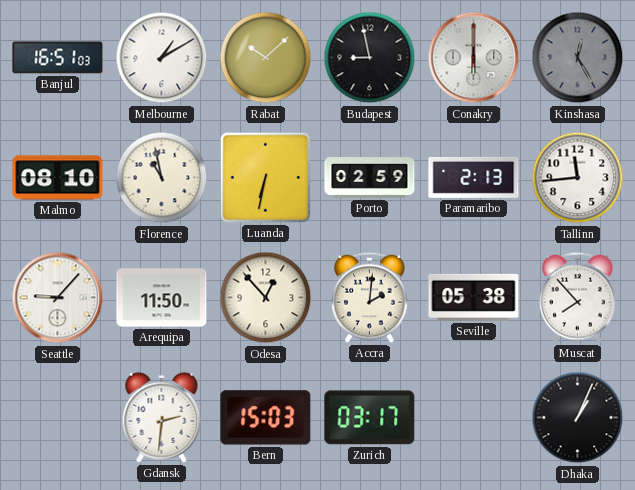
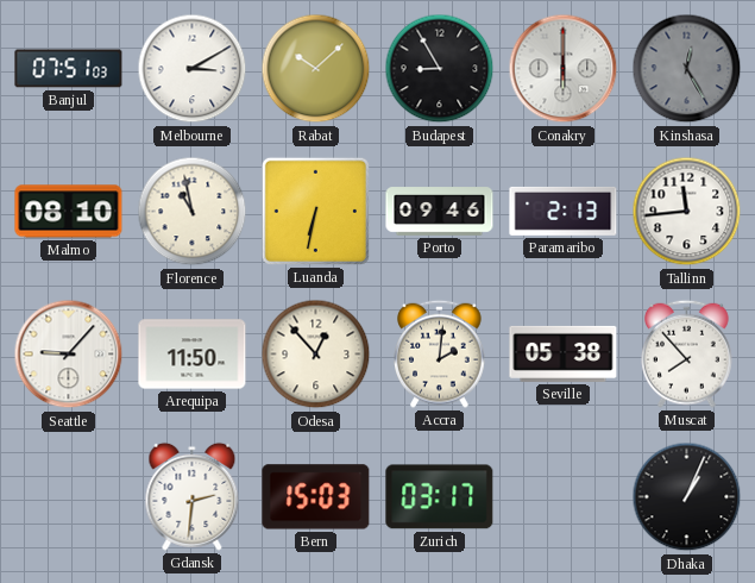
Banjul: 16:51 -> 07:51
Melbourne: 1:10 -> 3:10
Budapest: 8:58 -> 8:55
Porto: 02:59 -> 09:46
